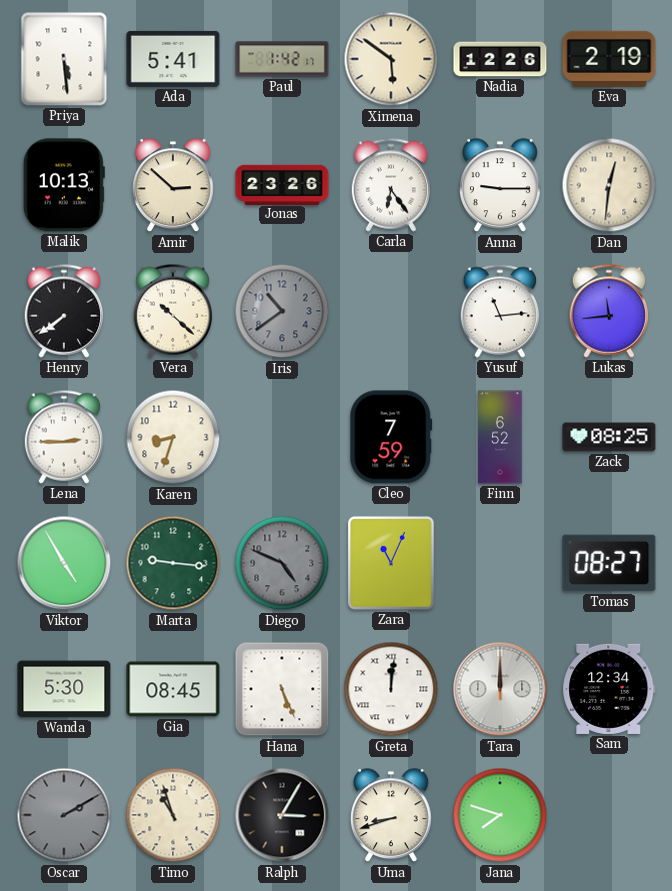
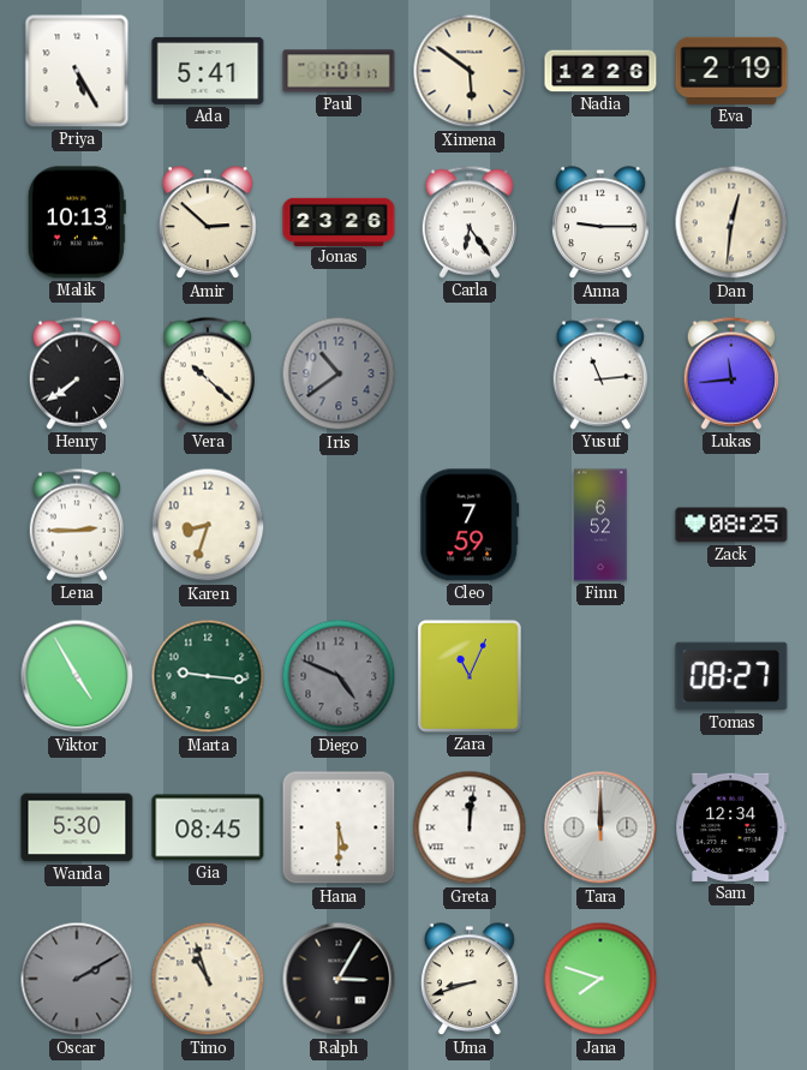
Priya: 5:29 -> 5:25
Paul: 1:42 -> 1:01
Hana: 5:26 -> 5:30
